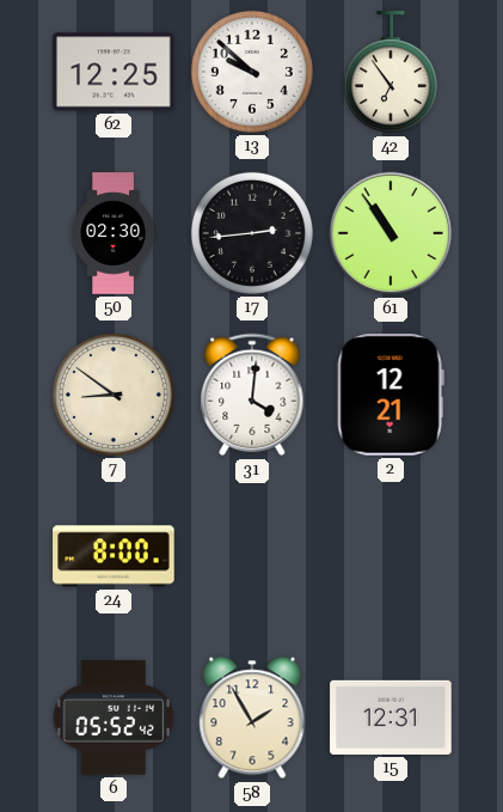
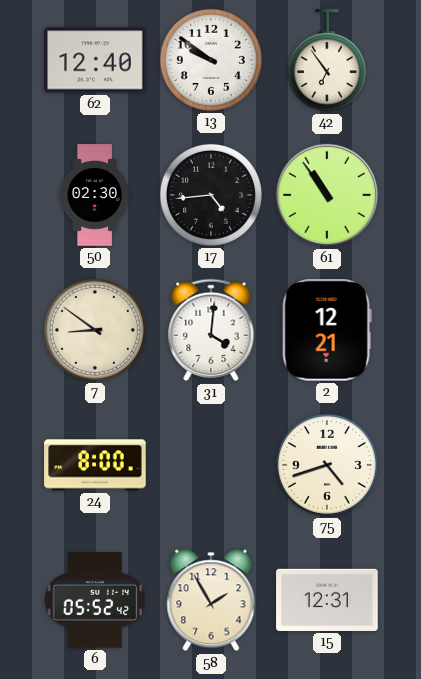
62: 12:25 -> 12:40
13: 9:52 -> 9:51
17: 2:44 -> 4:44
75: none -> 4:42
